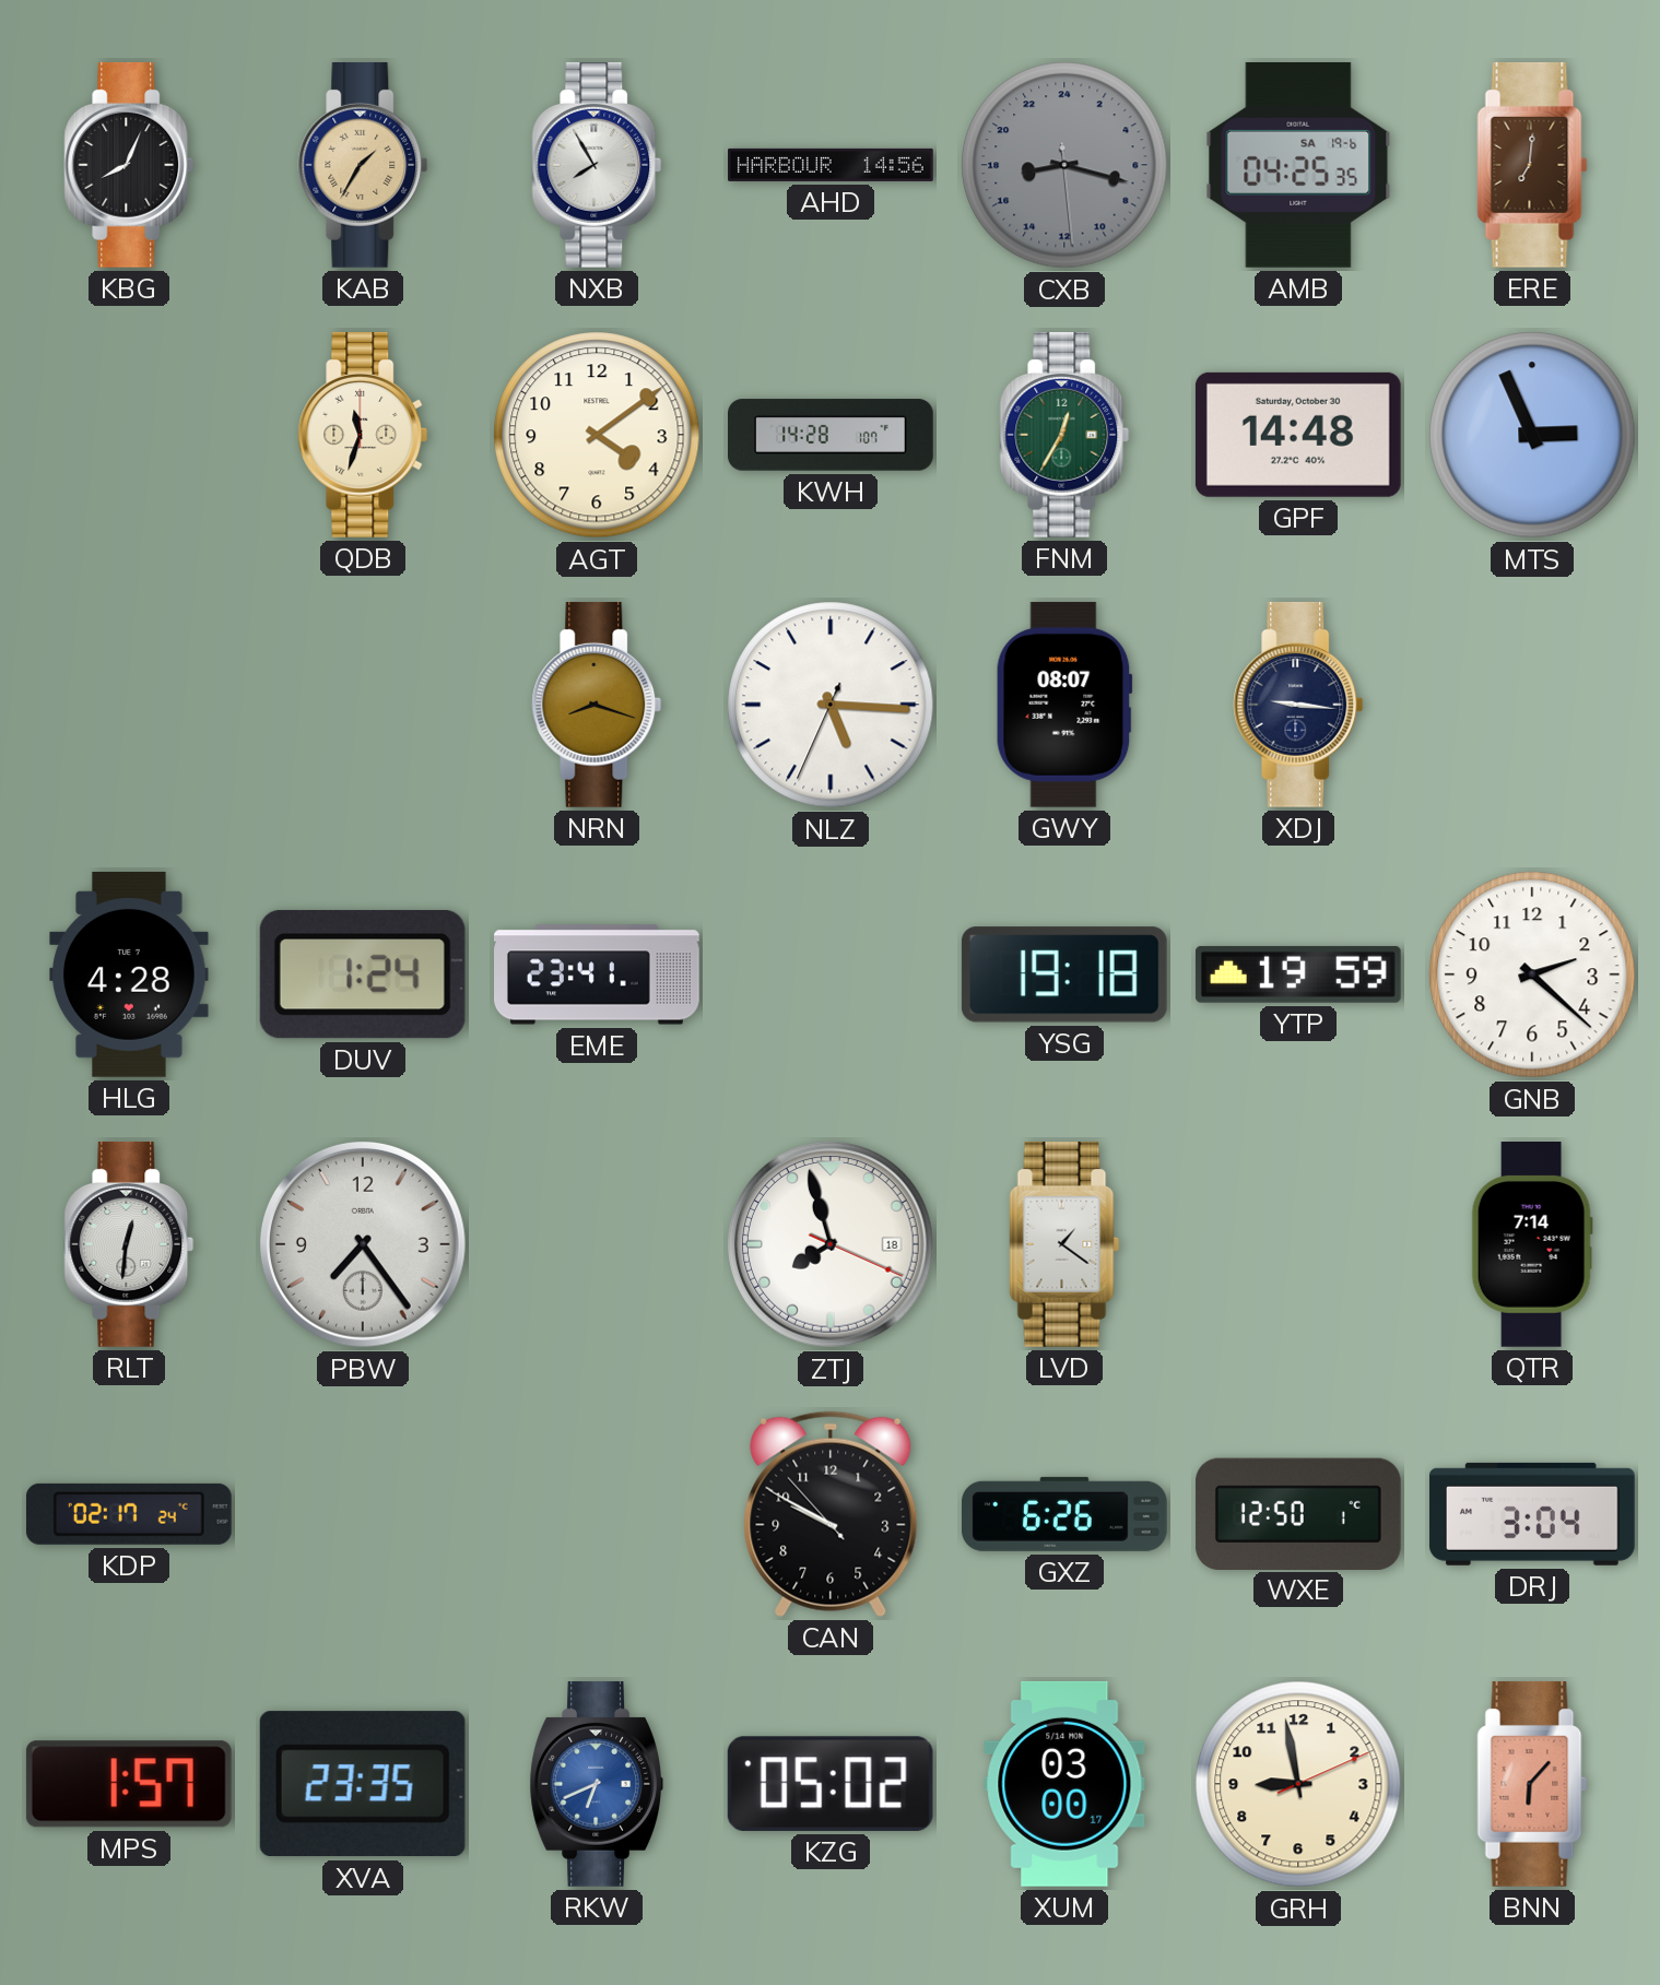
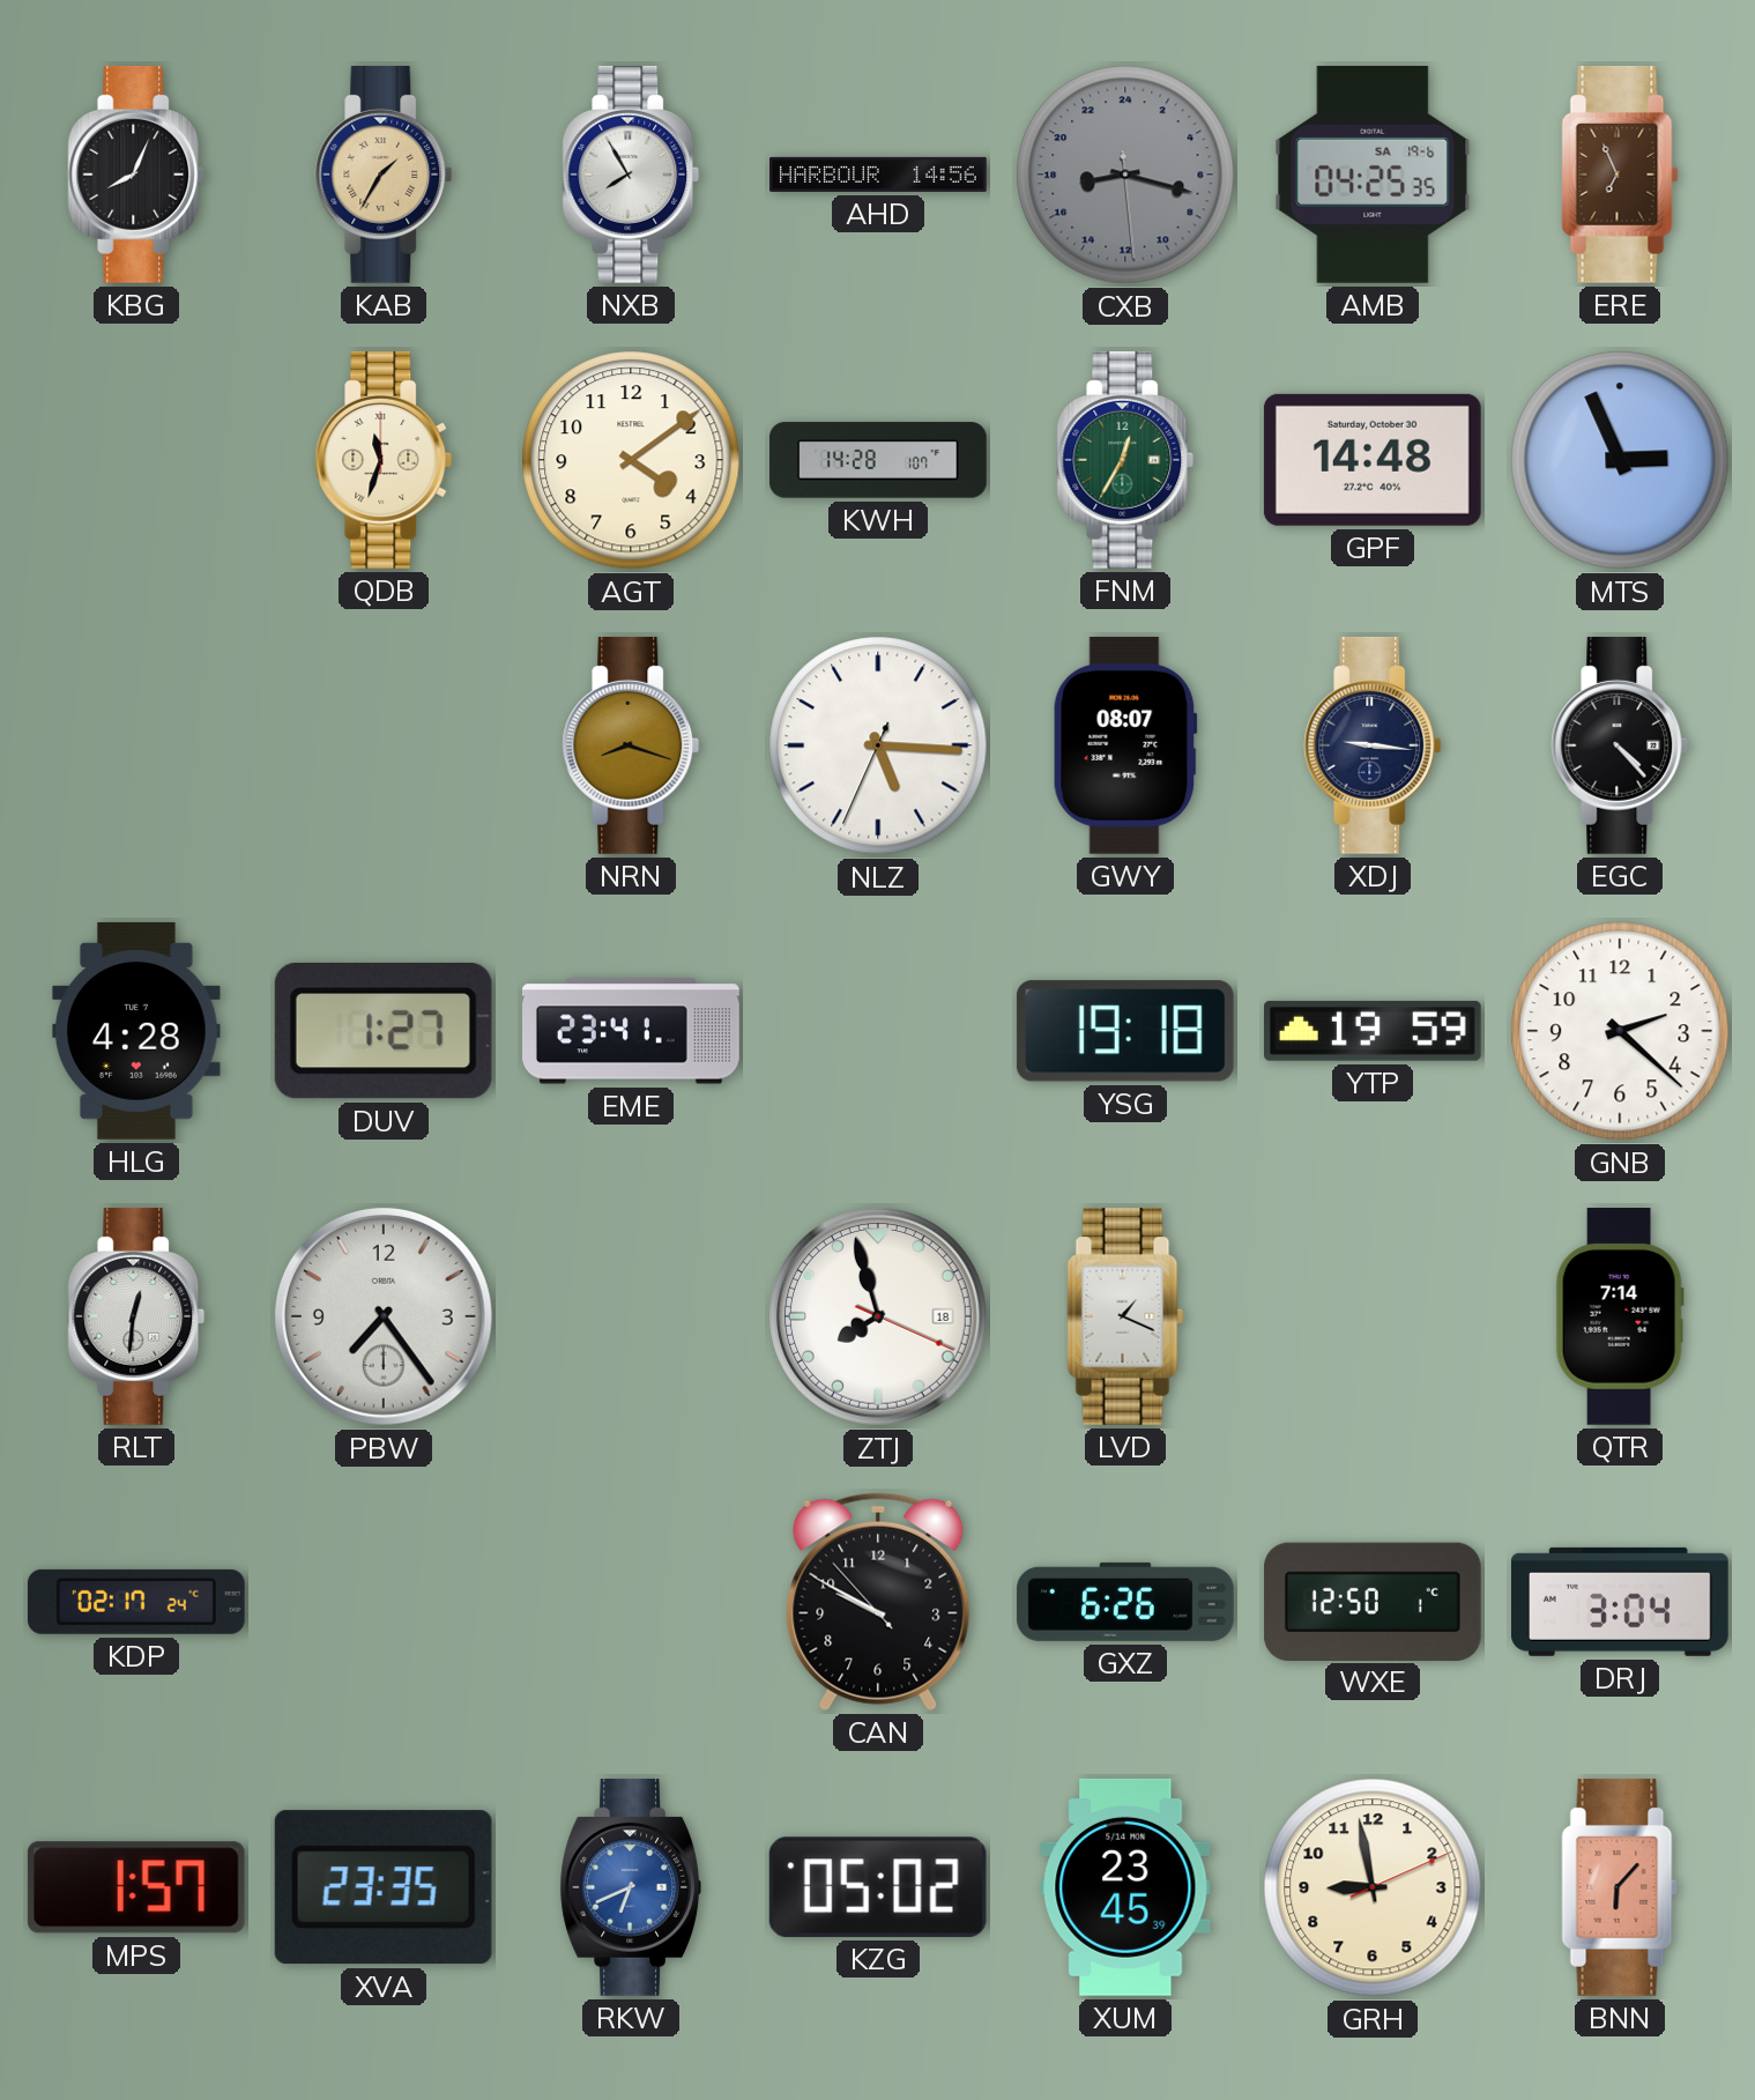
ERE: 7:01 -> 6:56
EGC: none -> 4:23
DUV: 1:24 -> 1:27
LVD: 1:21 -> 1:19
XUM: 03:00 -> 23:45
